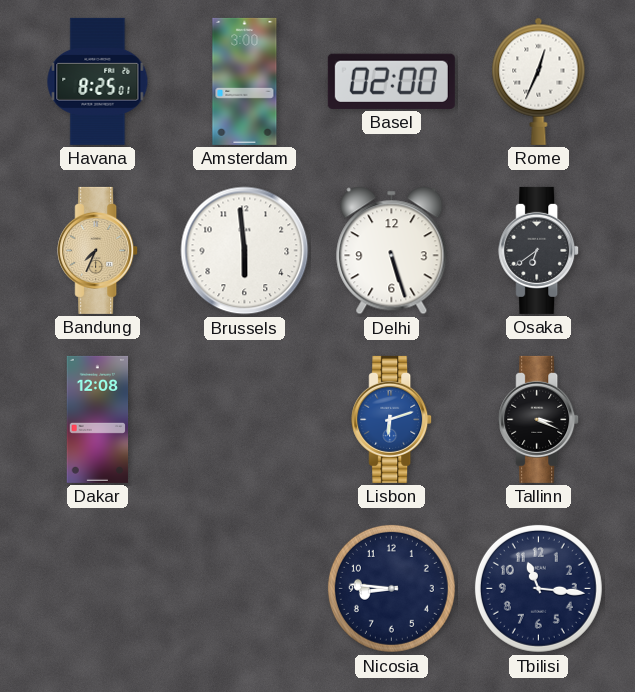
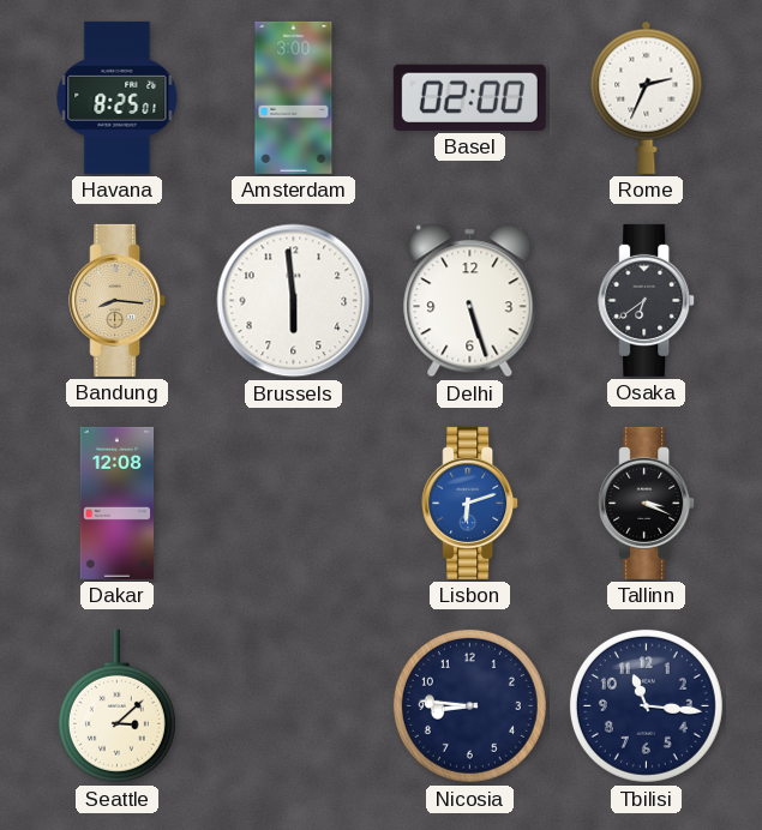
Rome: 12:34 -> 2:34
Bandung: 7:34 -> 8:16
Seattle: none -> 3:08
